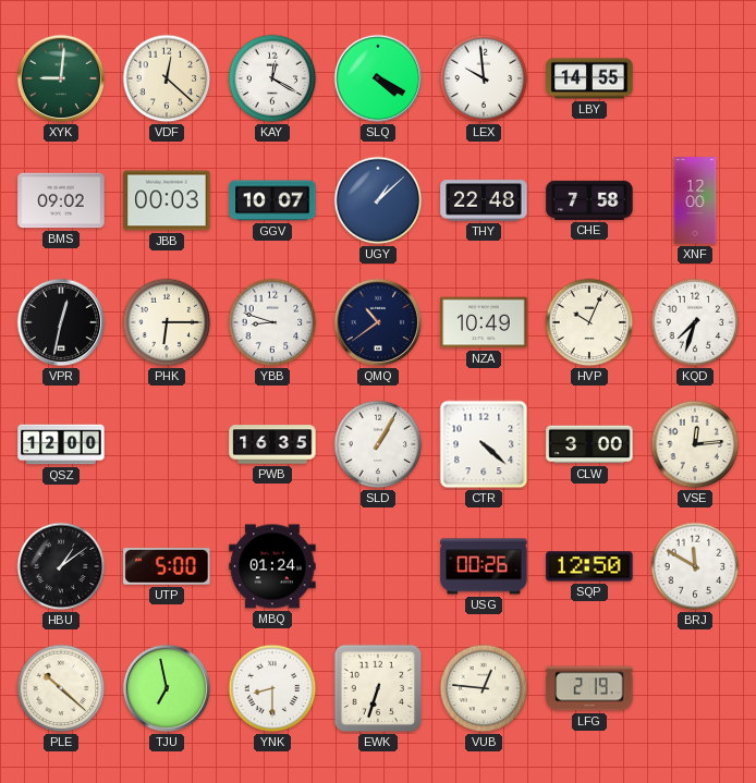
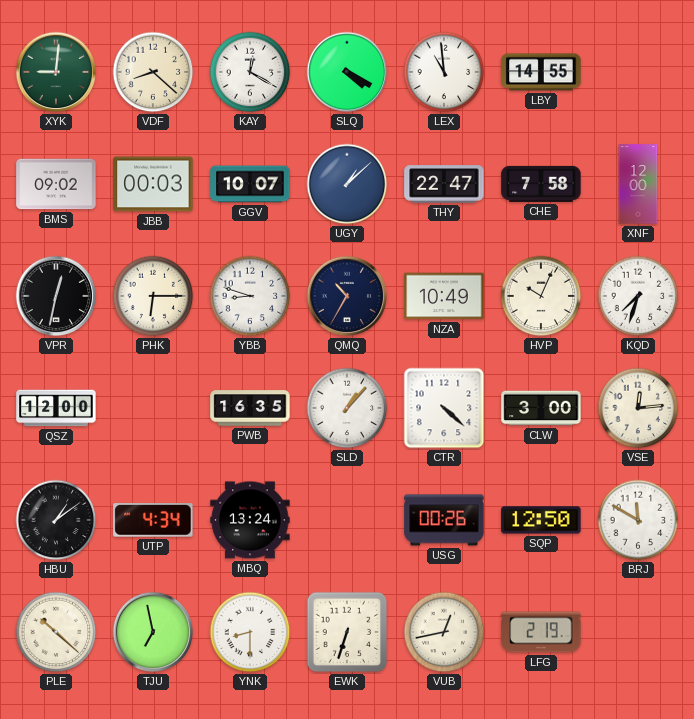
VDF: 12:22 -> 8:22
LEX: 9:59 -> 10:59
THY: 22:48 -> 22:47
QMQ: 10:39 -> 10:35
SLD: 1:05 -> 1:07
UTP: 5:00 -> 4:34
MBQ: 01:24 -> 13:24
VUB: 12:46 -> 12:43
